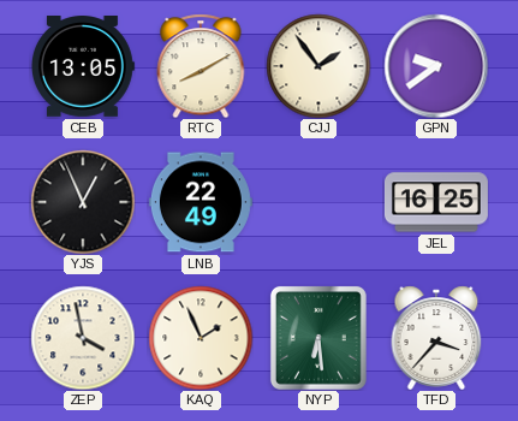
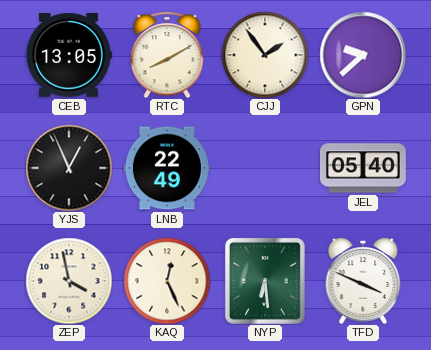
GPN: 9:39 -> 9:38
JEL: 16:25 -> 05:40
KAQ: 1:56 -> 12:26
TFD: 3:37 -> 3:49
